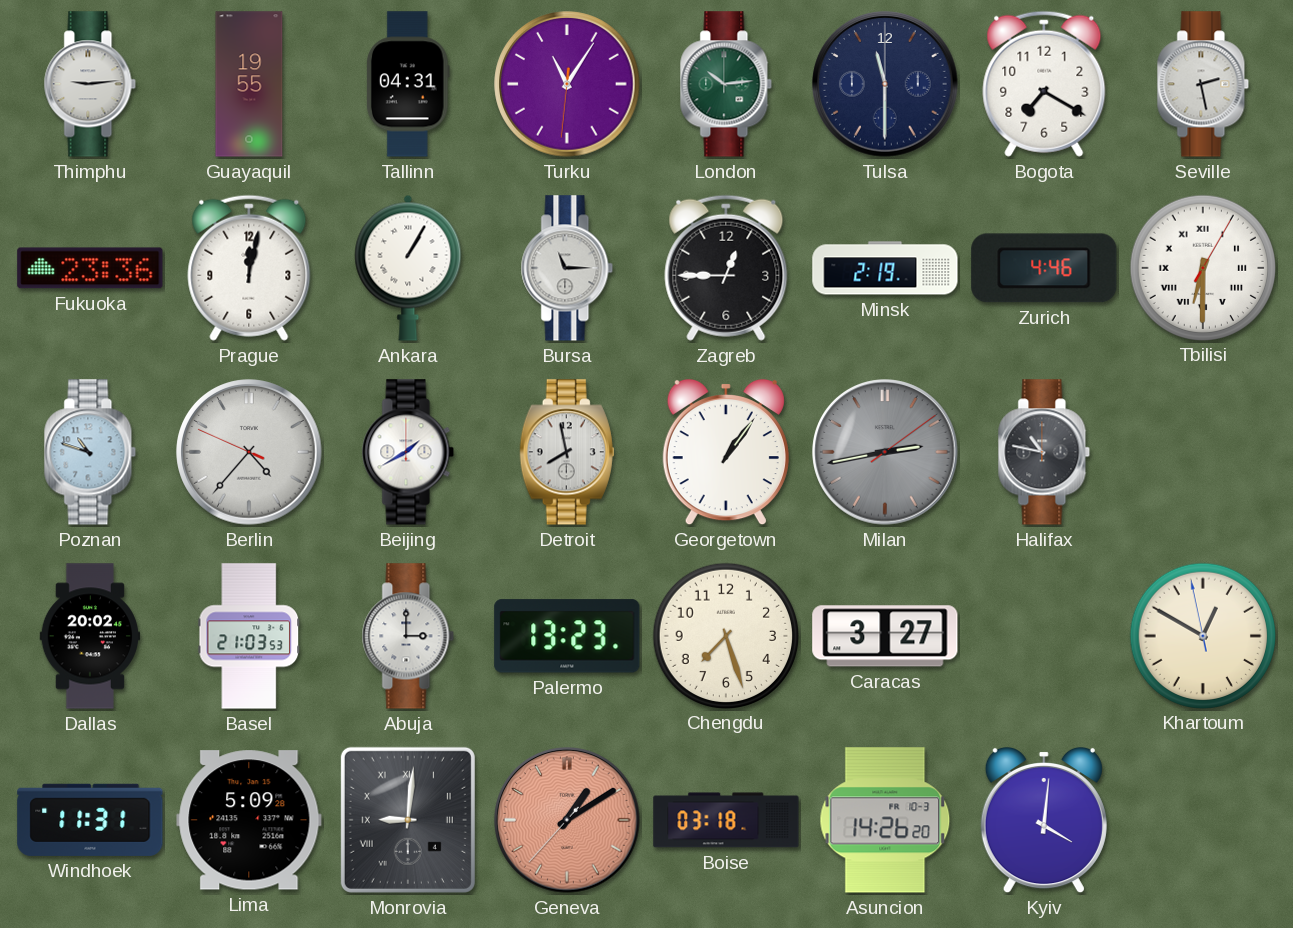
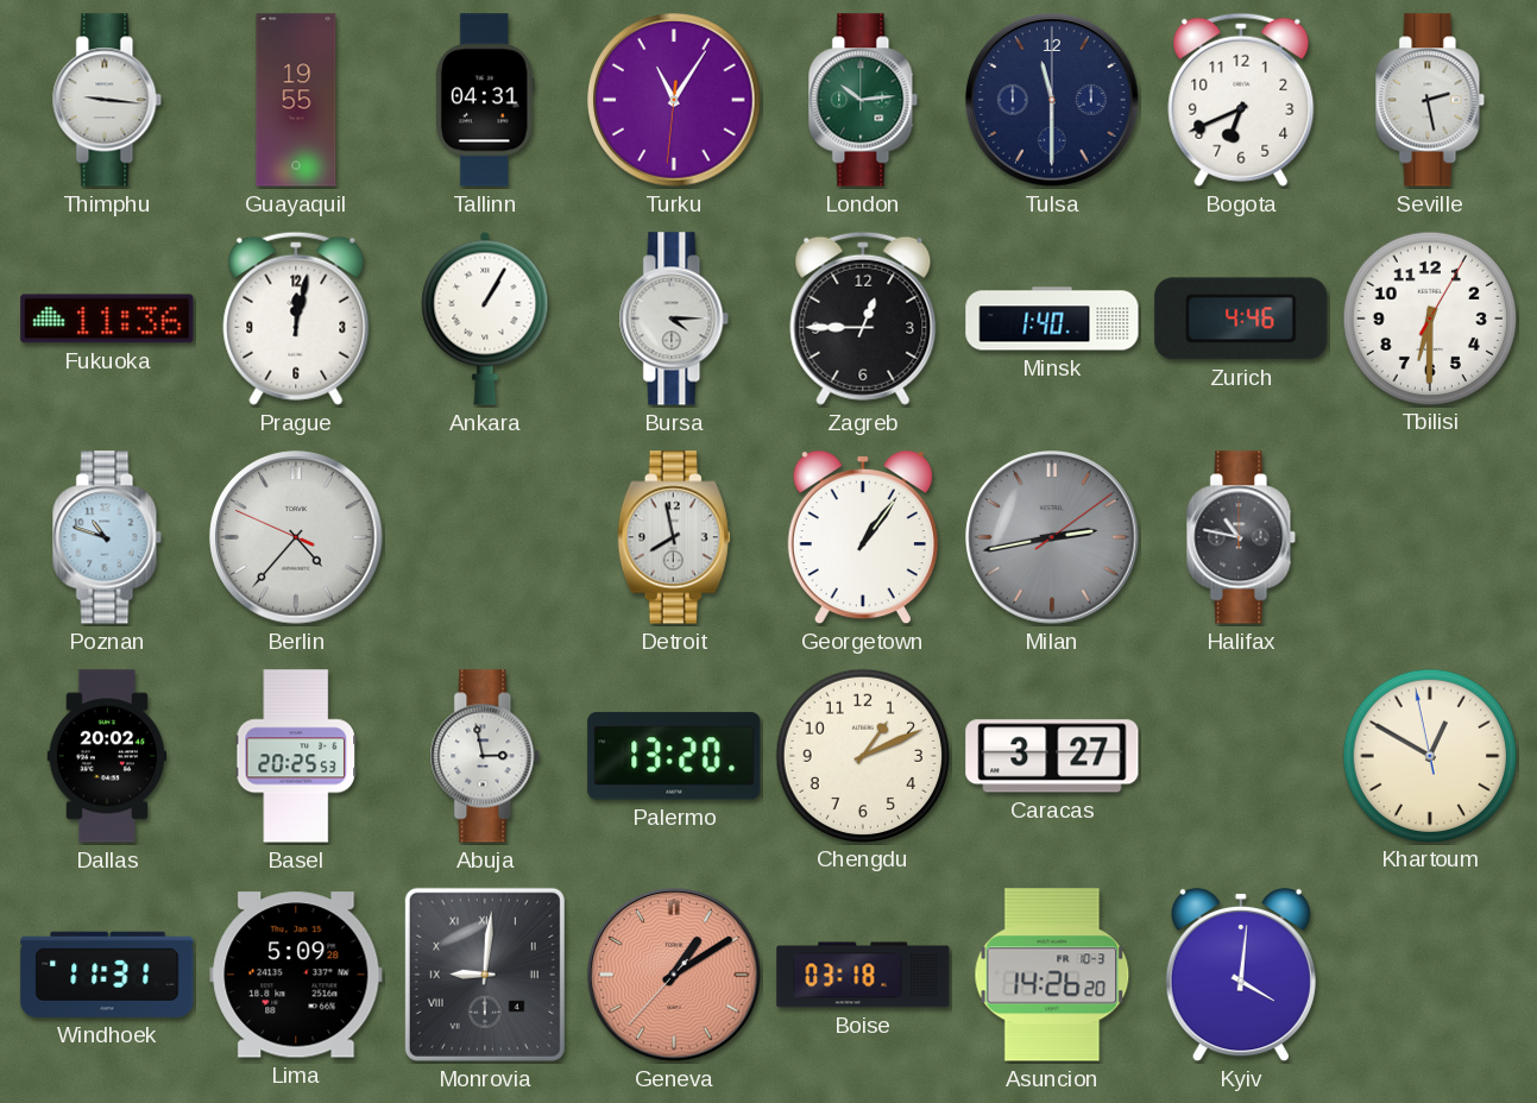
Thimphu: 9:14 -> 9:16
Bogota: 7:20 -> 6:41
Fukuoka: 23:36 -> 11:36
Bursa: 11:15 -> 4:15
Minsk: 2:19 -> 1:40
Tbilisi numerals: Roman -> Arabic
Beijing: 1:40 -> none
Basel: 21:03 -> 20:25
Abuja: 3:00 -> 2:58
Palermo: 13:23 -> 13:20
Chengdu: 7:27 -> 1:11
